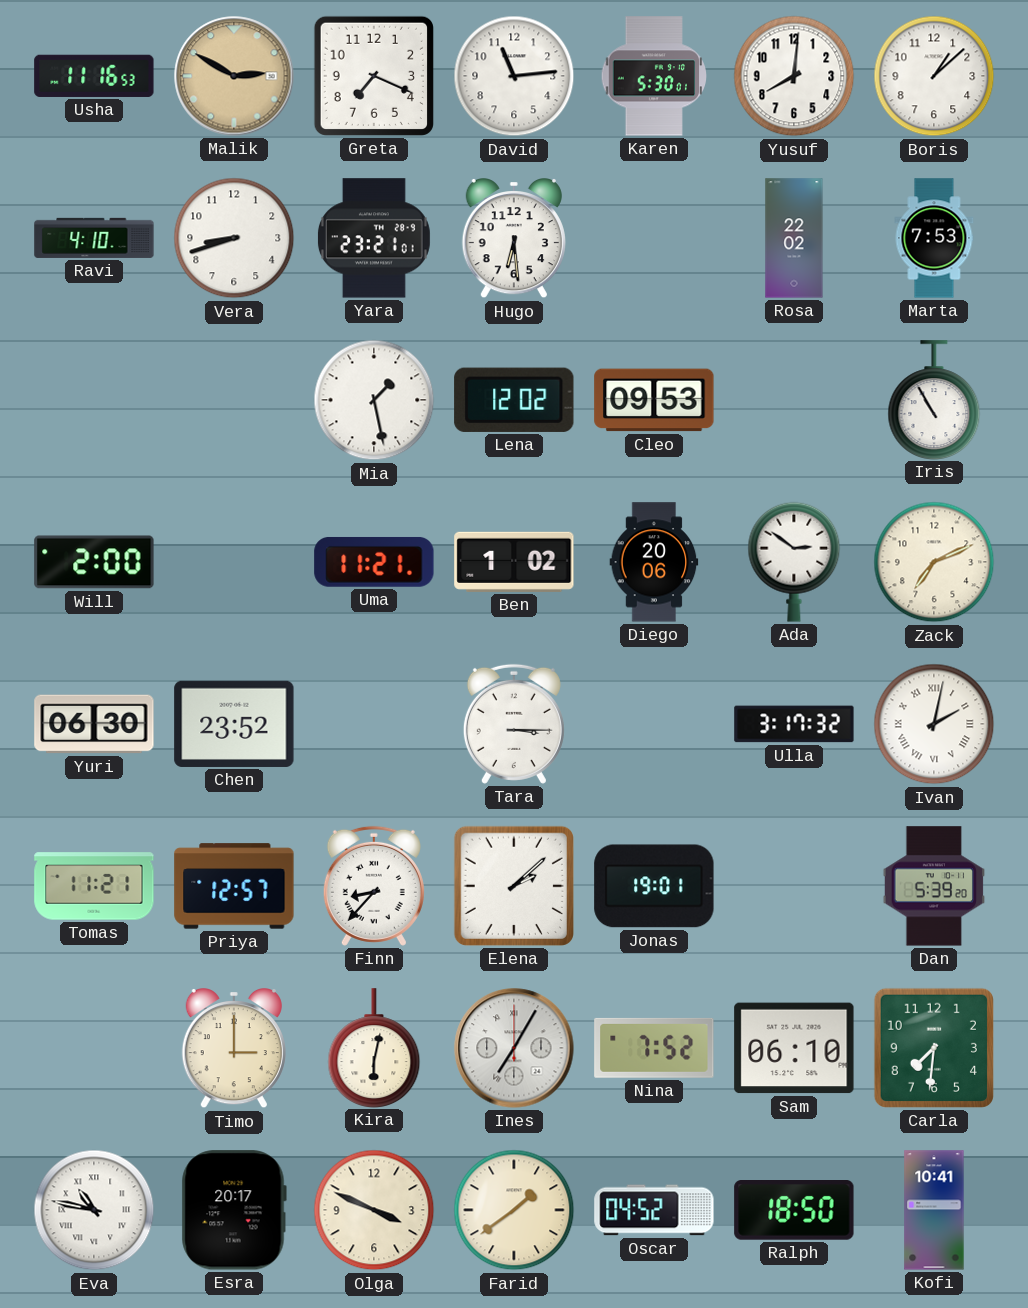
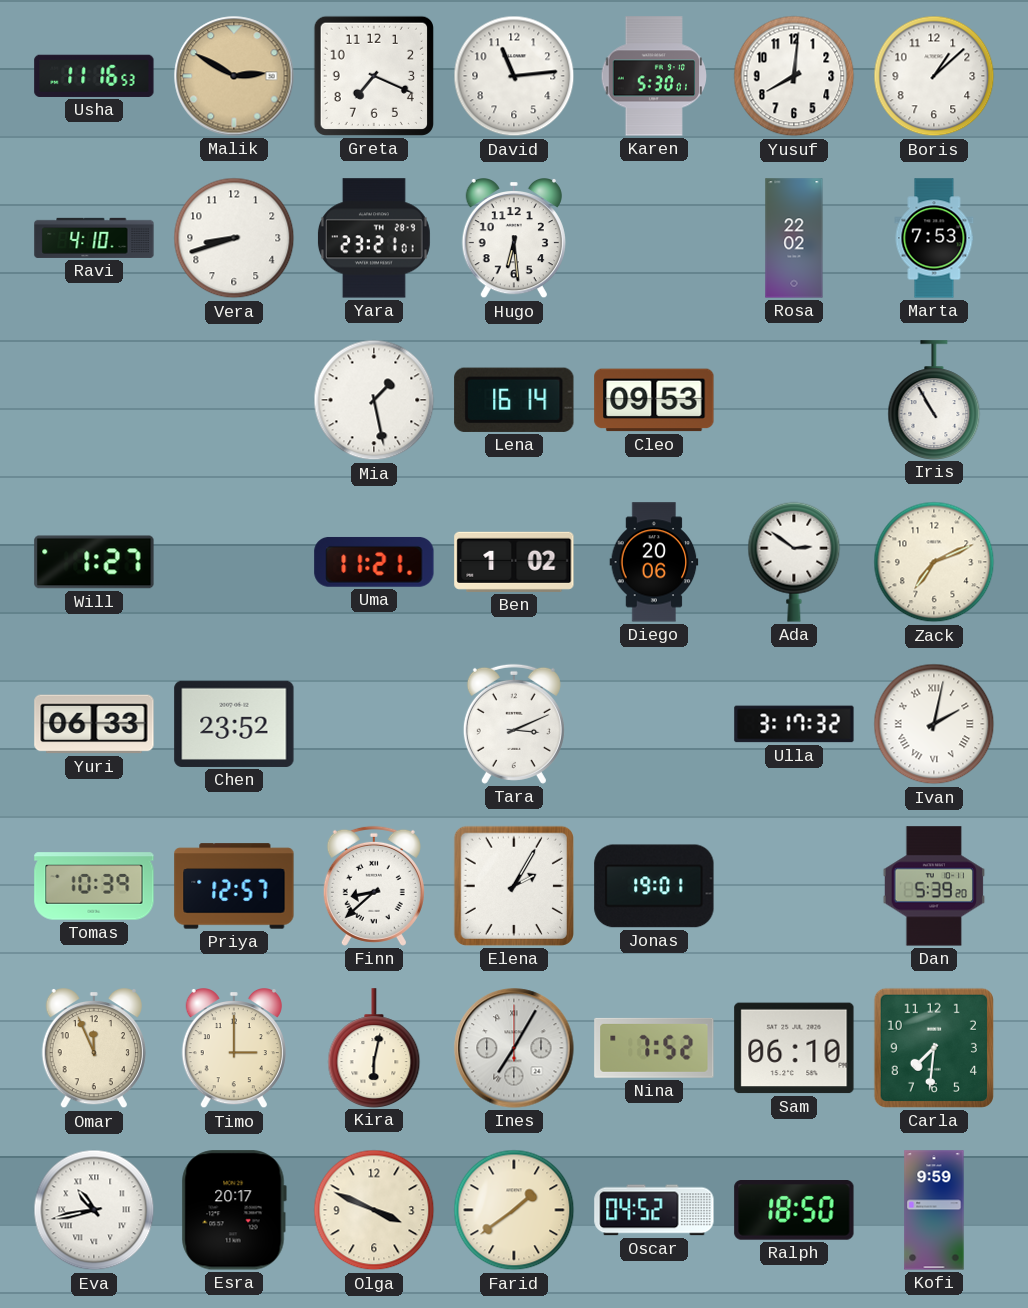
Lena: 12:02 -> 16:14
Will: 2:00 -> 1:27
Yuri: 06:30 -> 06:33
Tara: 3:15 -> 3:11
Tomas: 11:21 -> 10:39
Finn: 8:37 -> 8:38
Elena: 2:08 -> 2:05
Omar: none -> 11:56
Eva: 10:47 -> 10:43
Kofi: 10:41 -> 9:59
